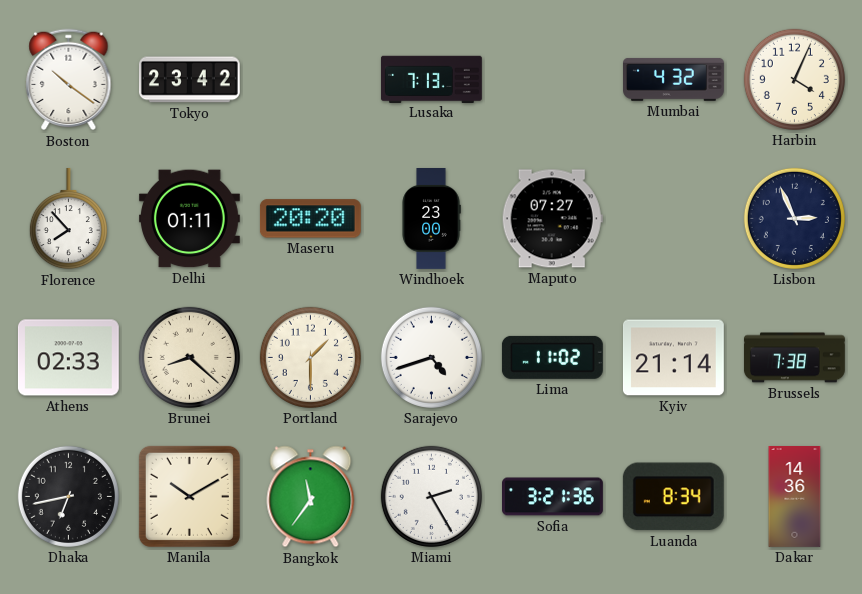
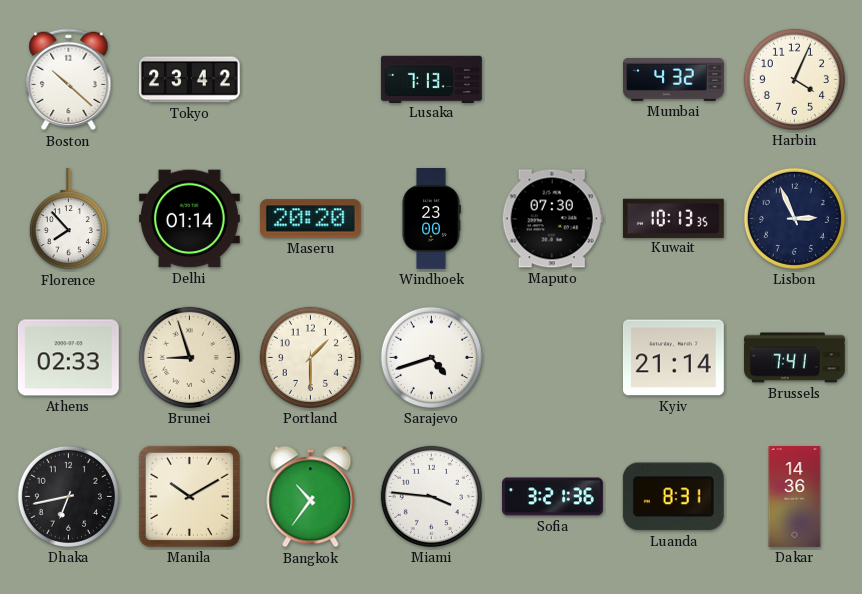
Boston: 10:21 -> 10:22
Delhi: 01:11 -> 01:14
Maputo: 07:27 -> 07:30
Kuwait: none -> 10:13
Brunei: 8:22 -> 8:57
Lima: 11:02 -> none
Brussels: 7:38 -> 7:41
Bangkok: 11:36 -> 10:36
Miami: 2:25 -> 3:46
Luanda: 8:34 -> 8:31
